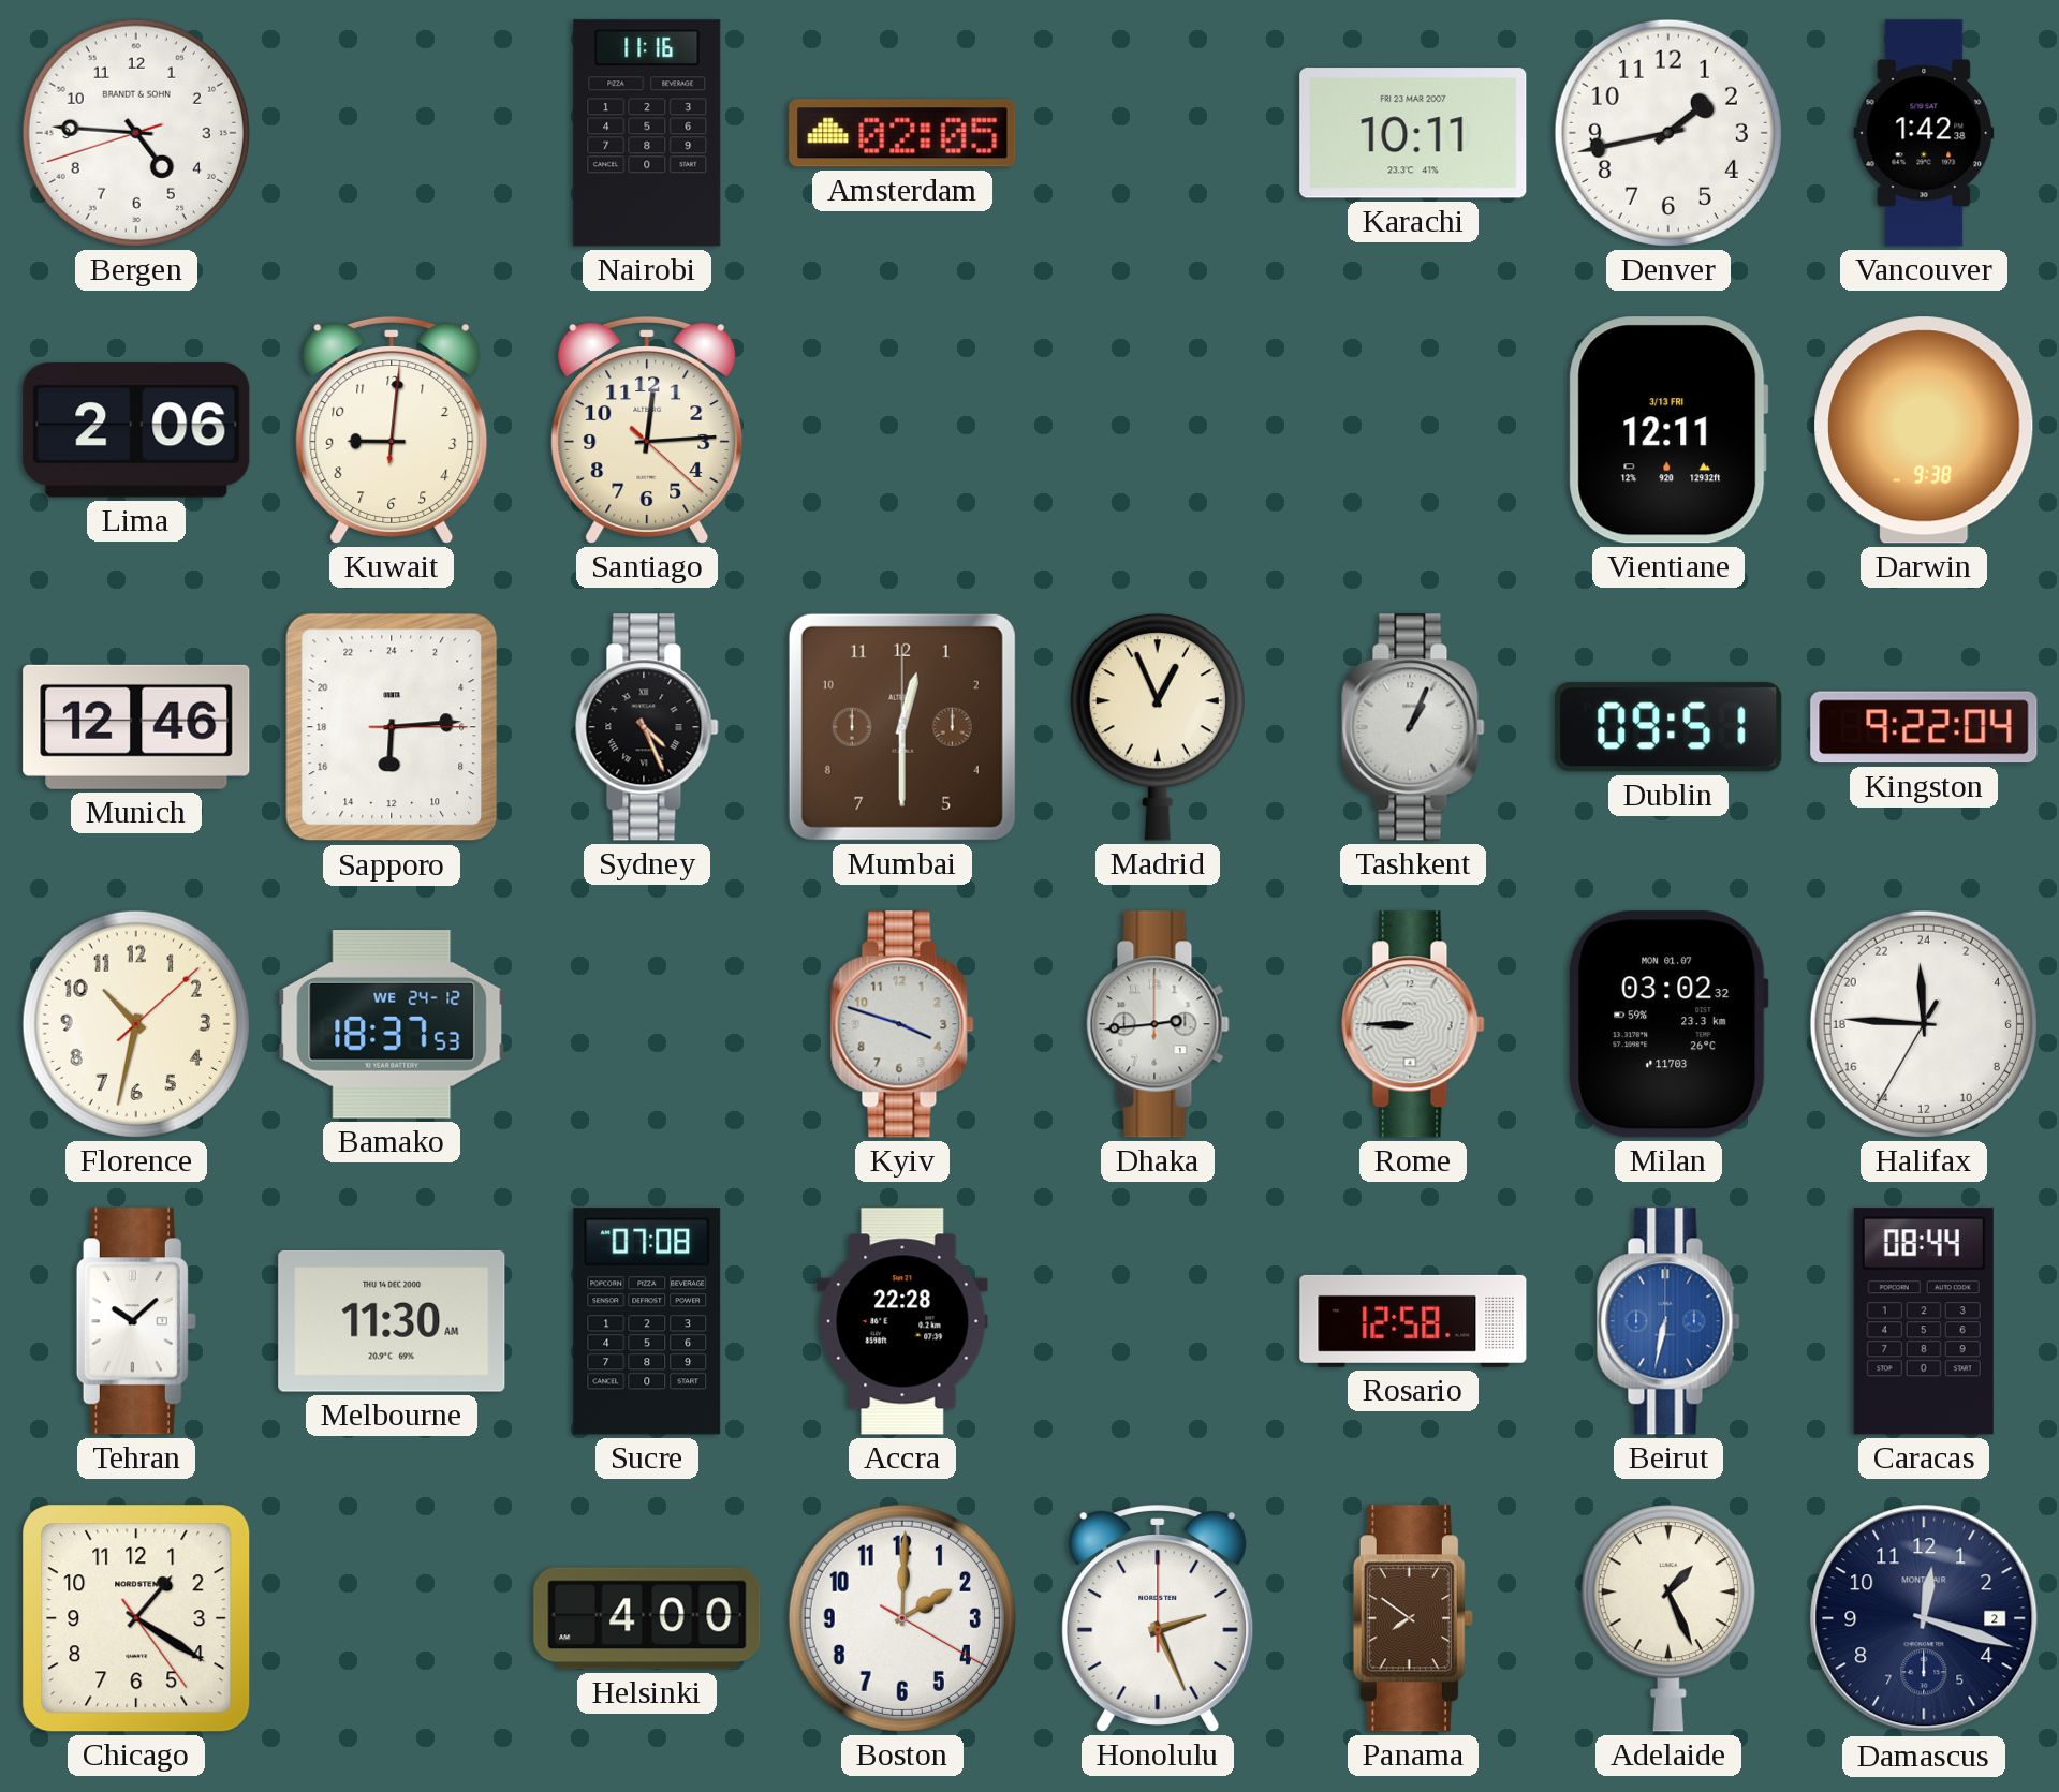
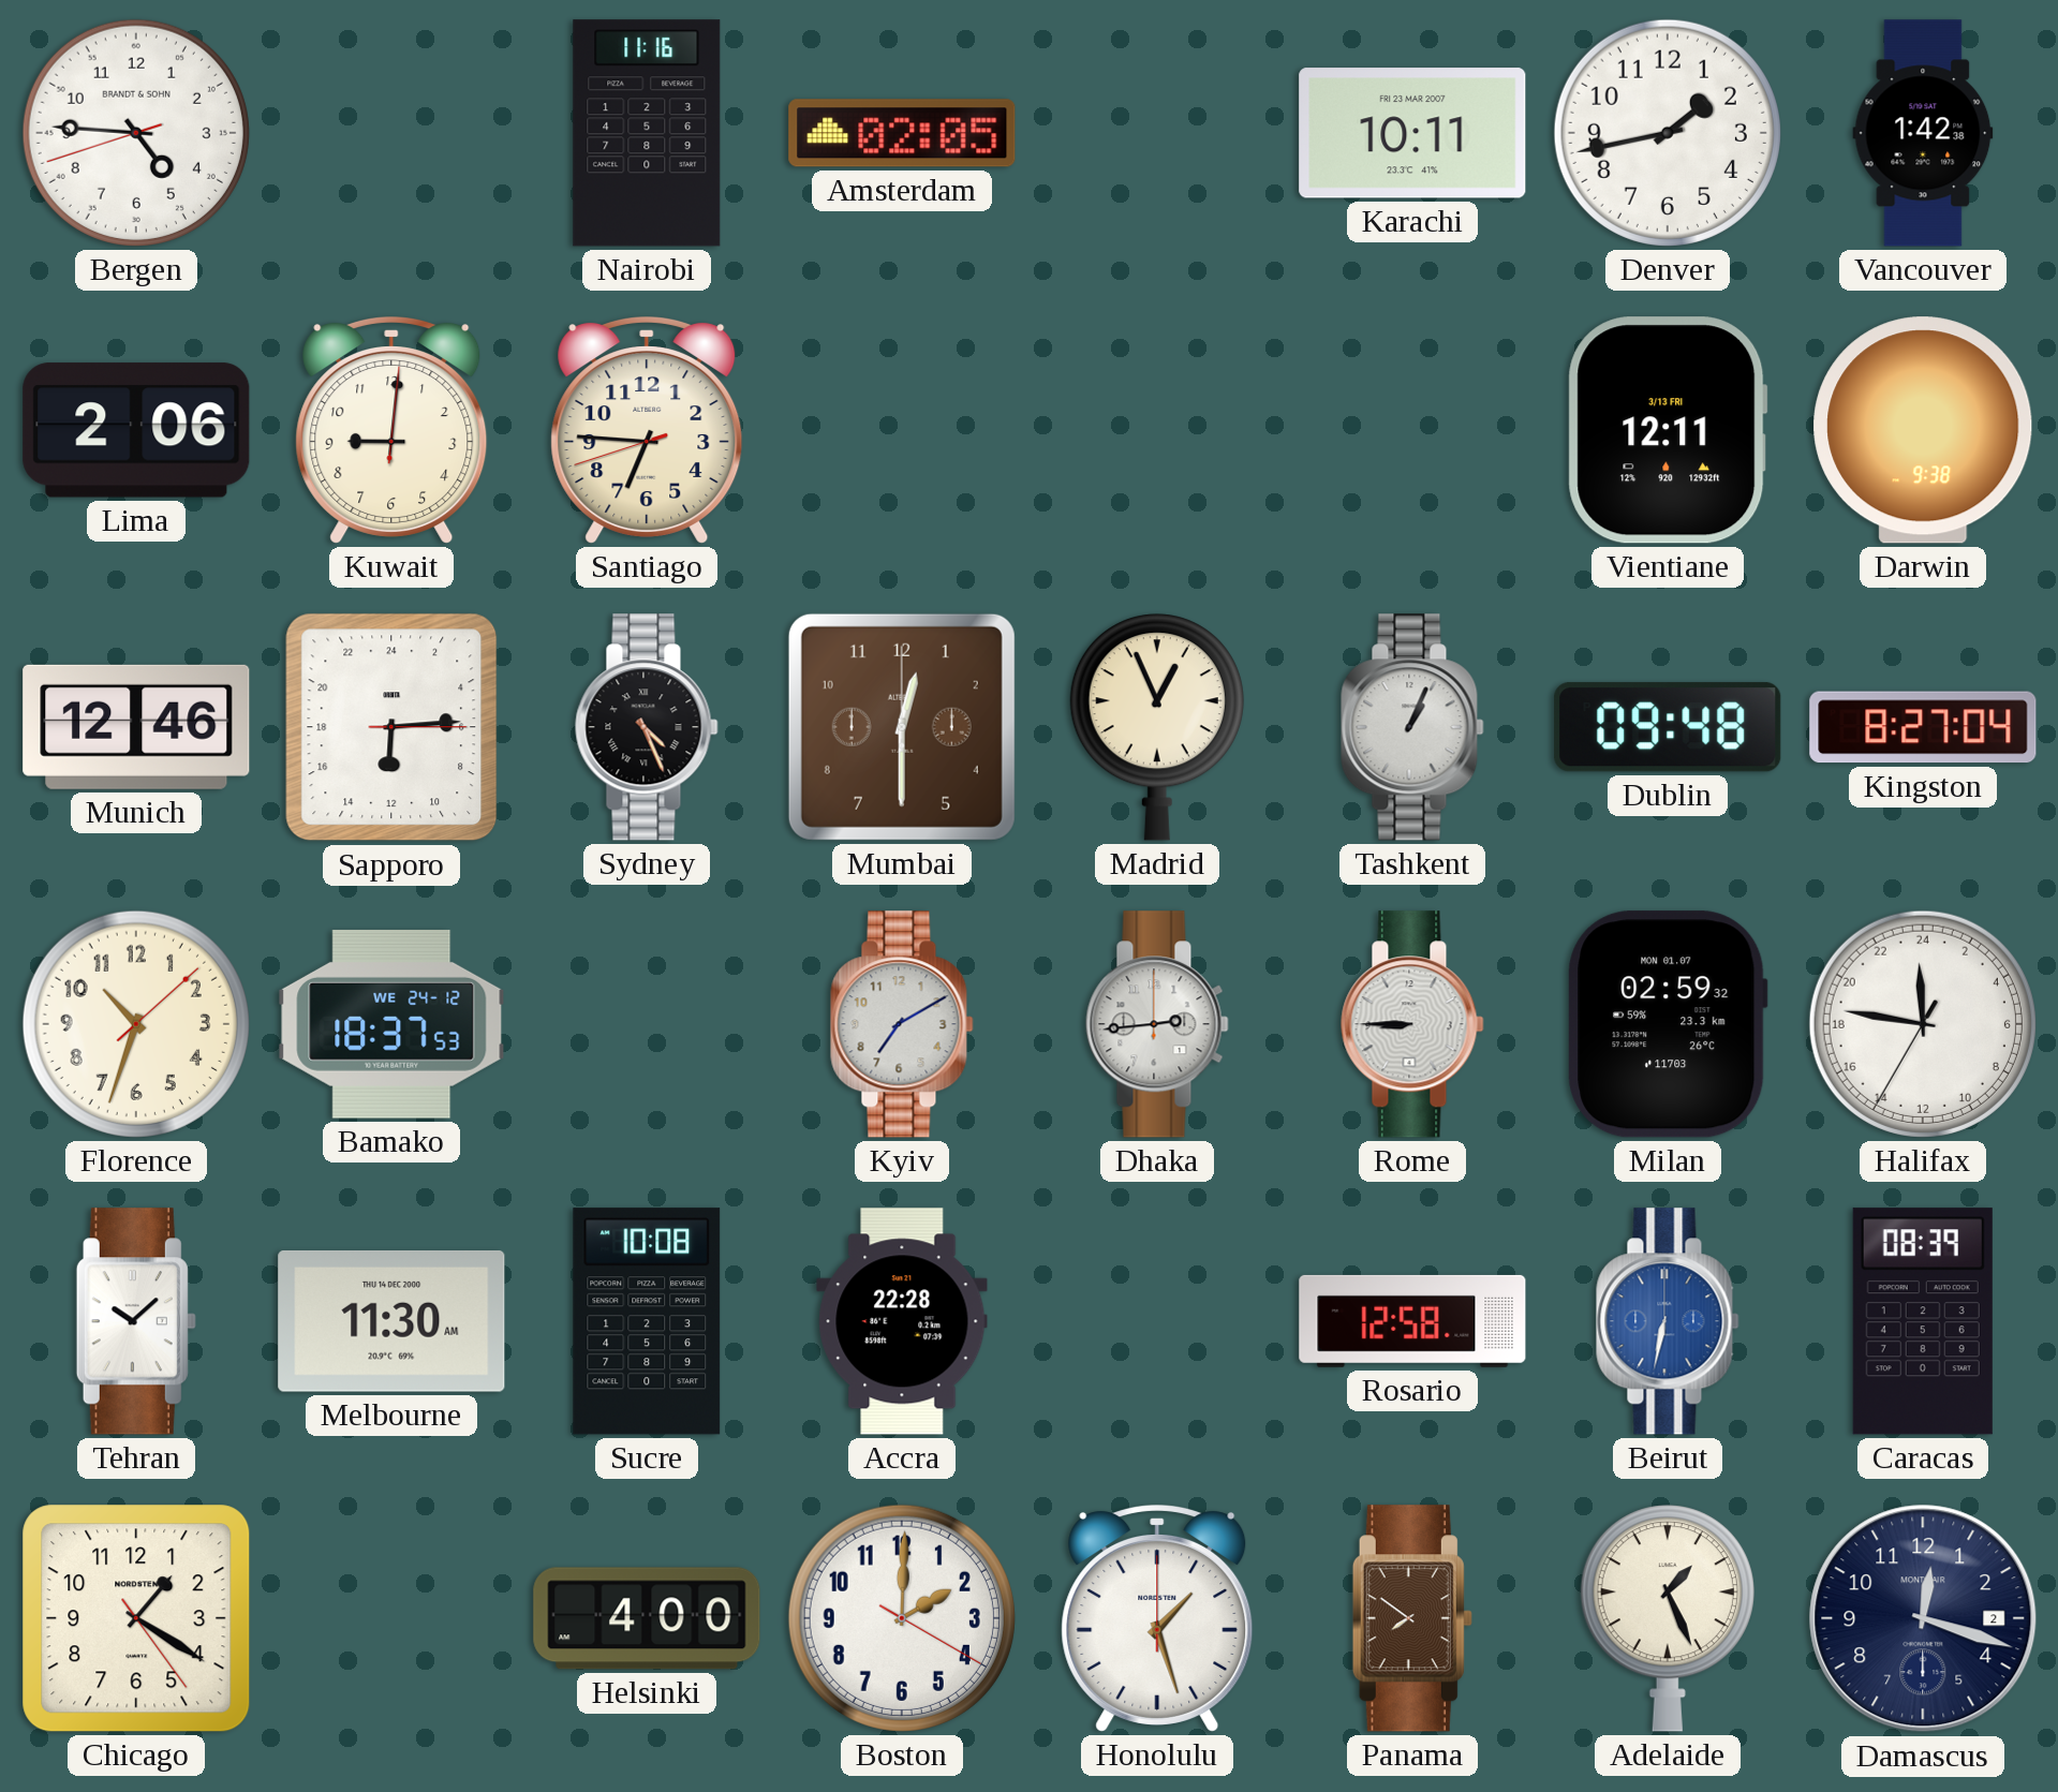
Santiago: 12:14 -> 6:45
Dublin: 09:51 -> 09:48
Kingston: 9:22 -> 8:27
Florence: 10:32 -> 10:33
Kyiv: 3:48 -> 7:10
Milan: 03:02 -> 02:59
Halifax: 23:45 -> 23:46
Sucre: 07:08 -> 10:08
Caracas: 08:44 -> 08:39
Honolulu: 2:26 -> 1:27
